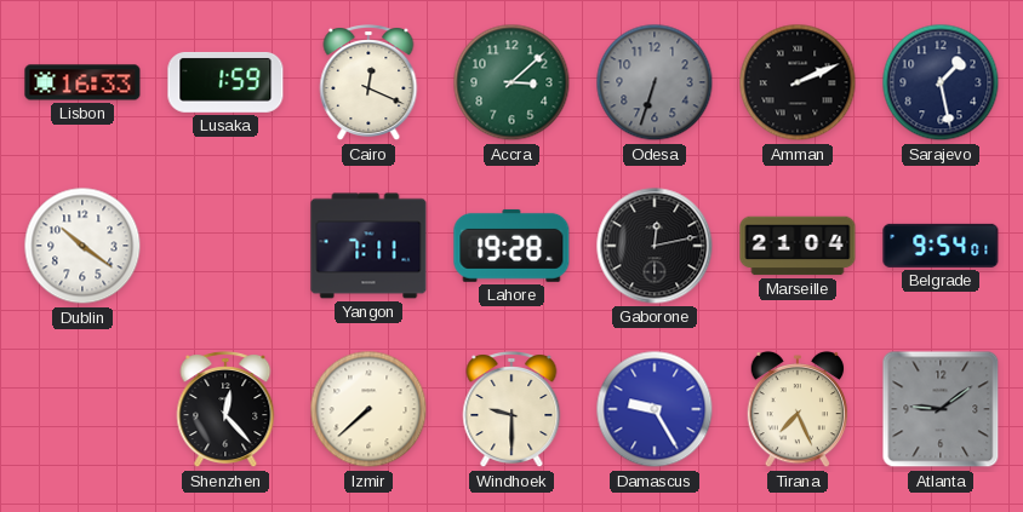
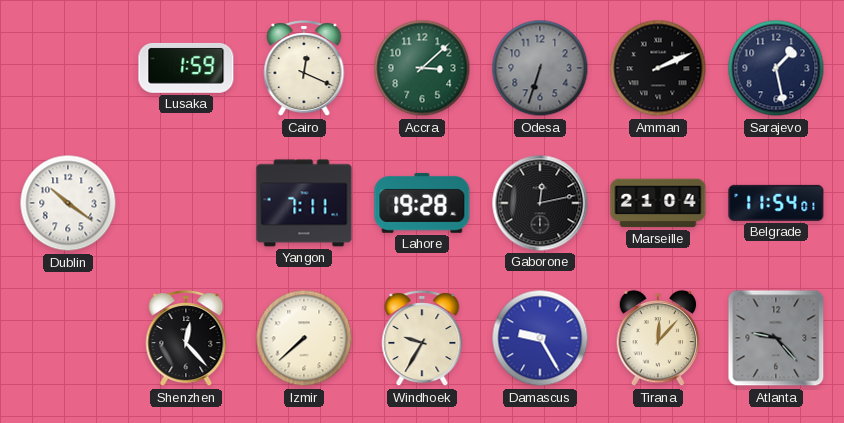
Lisbon: 16:33 -> none
Belgrade: 9:54 -> 11:54
Windhoek: 9:30 -> 9:35
Tirana: 7:26 -> 12:07
Atlanta: 9:09 -> 9:23
